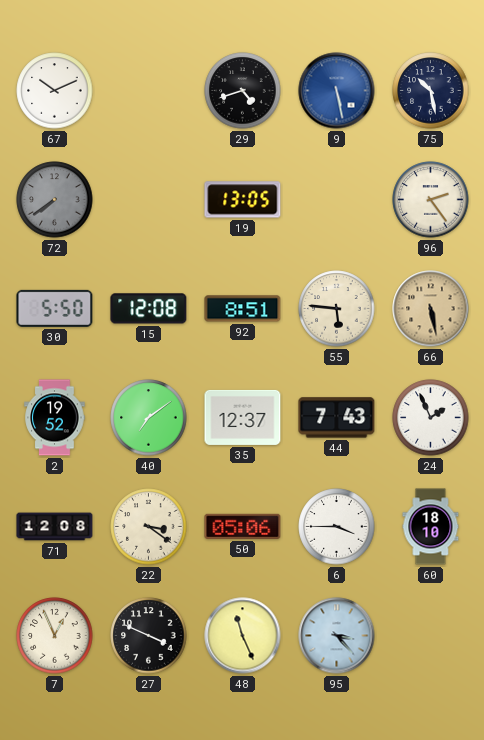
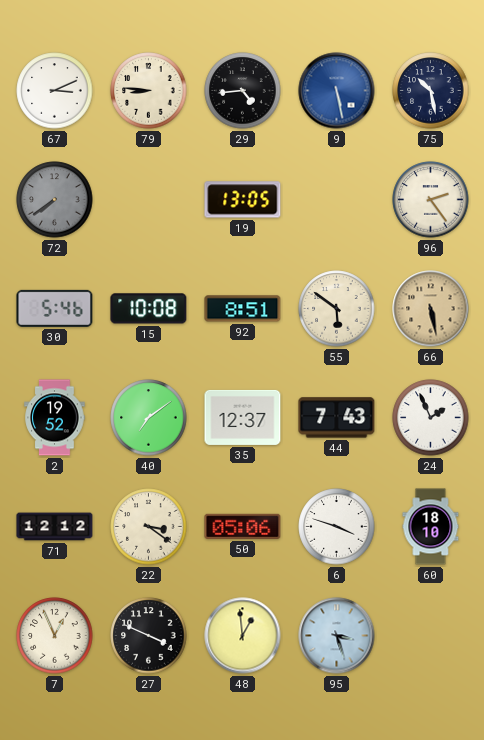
67: 10:11 -> 3:11
79: none -> 8:46
29: 4:42 -> 4:44
30: 5:50 -> 5:46
15: 12:08 -> 10:08
55: 5:46 -> 5:51
71: 12:08 -> 12:12
6: 3:45 -> 3:48
48: 11:26 -> 12:59
95: 3:23 -> 3:27
